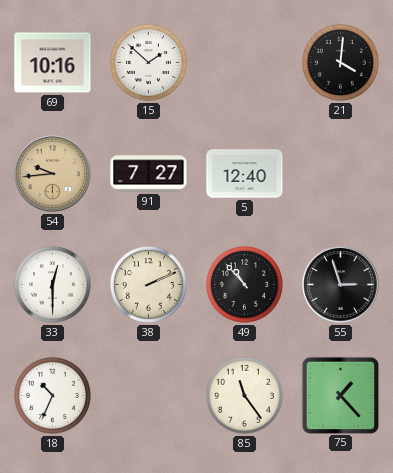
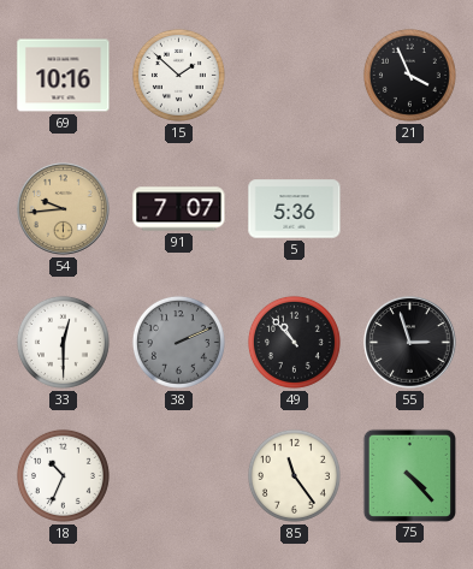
21: 4:01 -> 3:56
91: 7:27 -> 7:07
5: 12:40 -> 5:36
38 dial: cream -> grey
75: 1:23 -> 4:23
